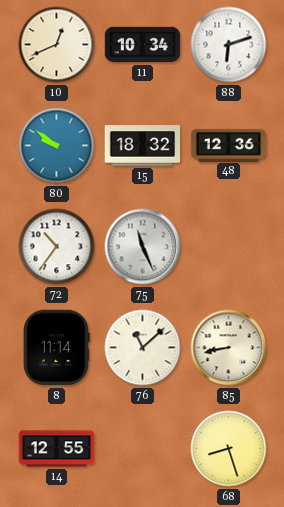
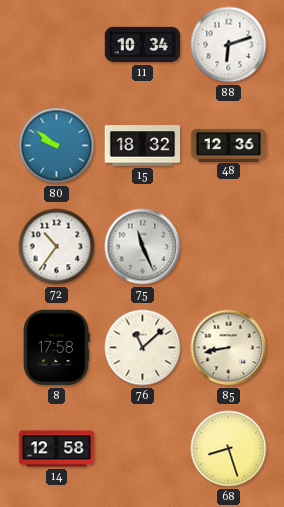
10: 12:41 -> none
8: 11:14 -> 17:58
14: 12:55 -> 12:58
